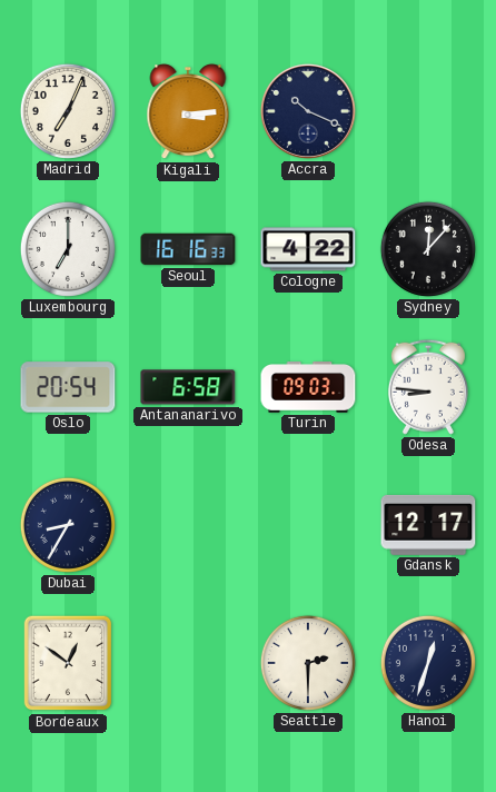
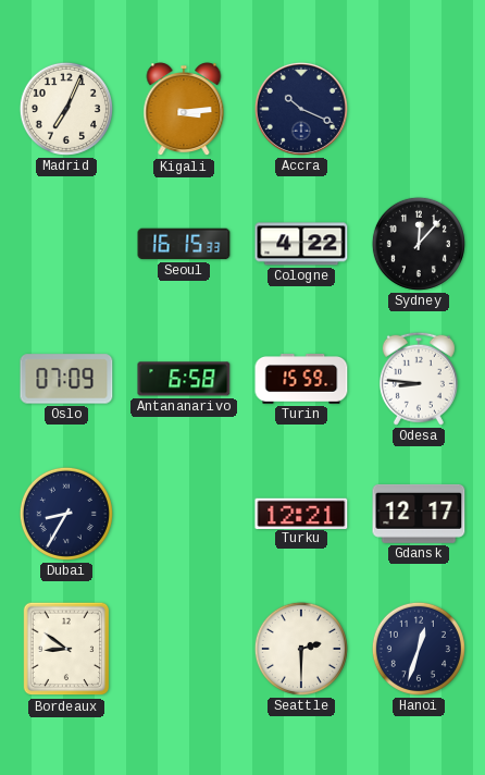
Luxembourg: 7:00 -> none
Seoul: 16:16 -> 16:15
Oslo: 20:54 -> 07:09
Turin: 09:03 -> 15:59
Turku: none -> 12:21
Bordeaux: 12:51 -> 8:51
